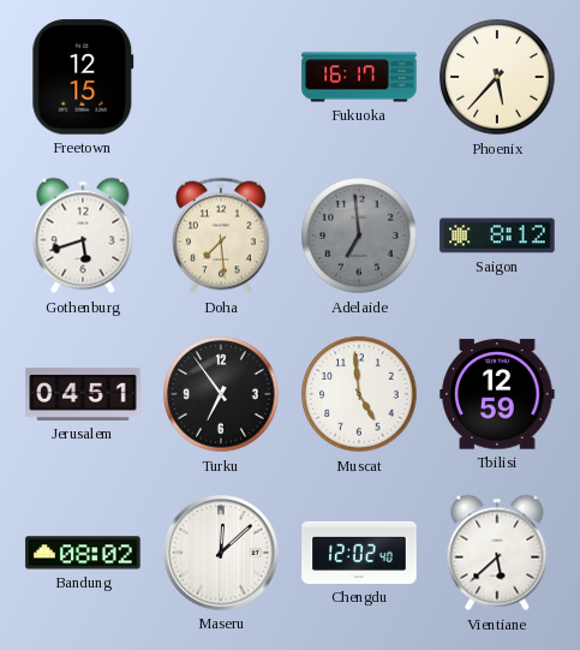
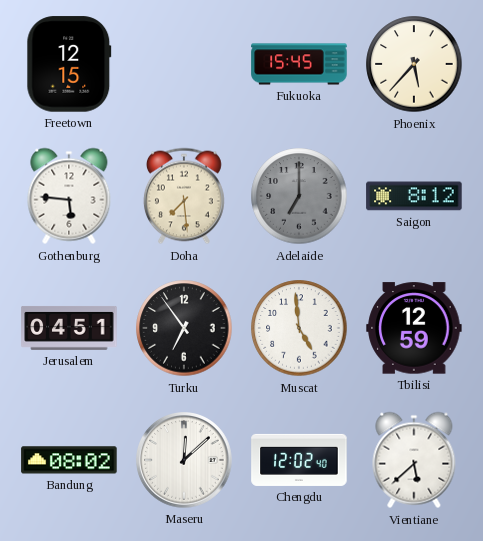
Fukuoka: 16:17 -> 15:45
Gothenburg: 5:42 -> 5:46
Adelaide: 6:59 -> 7:00
